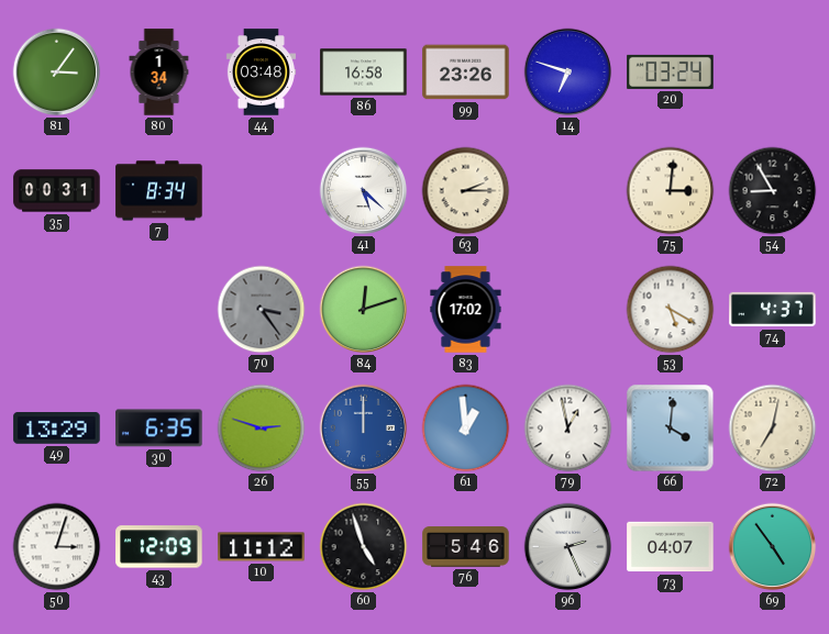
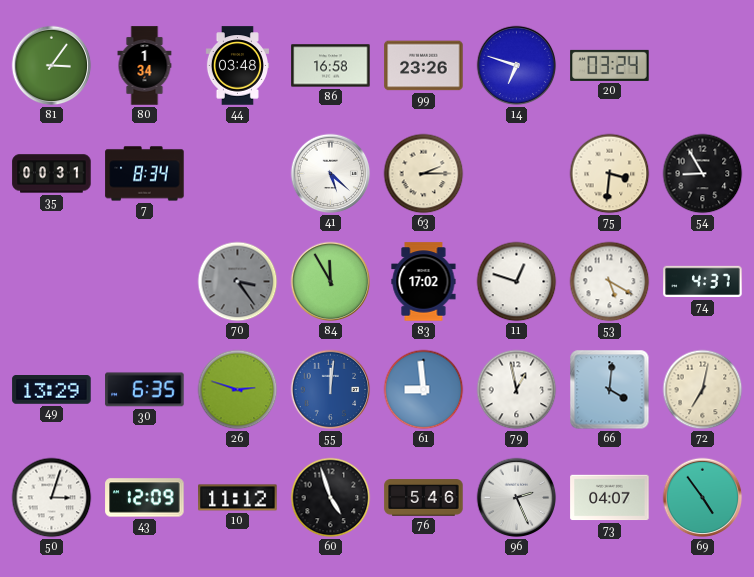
75: 3:01 -> 3:31
84: 12:12 -> 11:55
11: none -> 12:48
55: 12:00 -> 12:01
61: 12:59 -> 8:59
